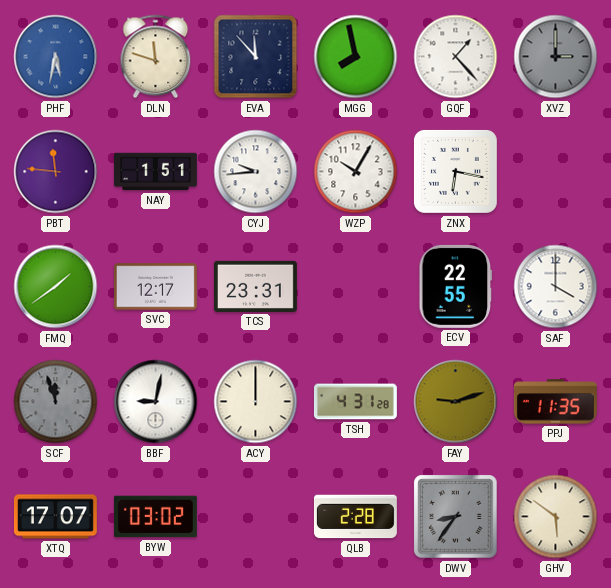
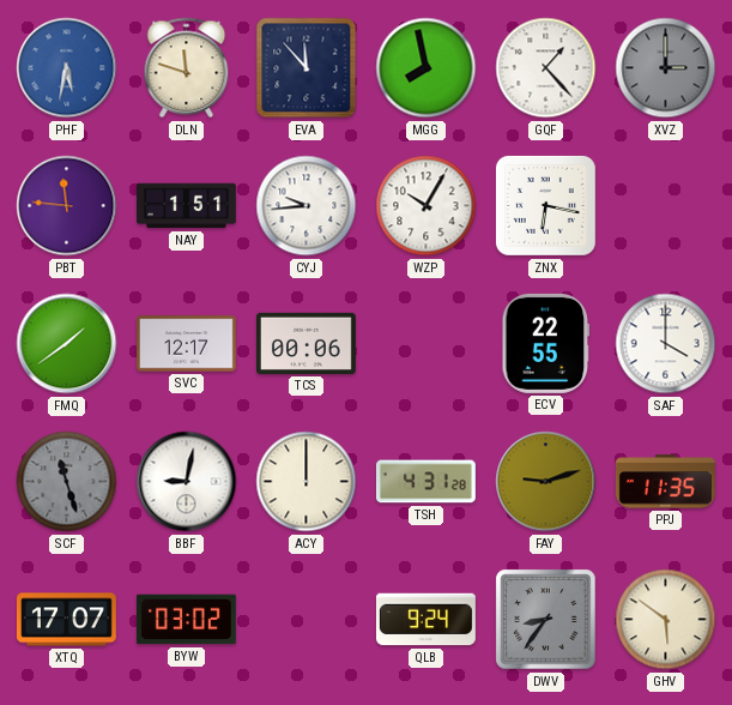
TCS: 23:31 -> 00:06
SCF: 11:57 -> 11:27
QLB: 2:28 -> 9:24
